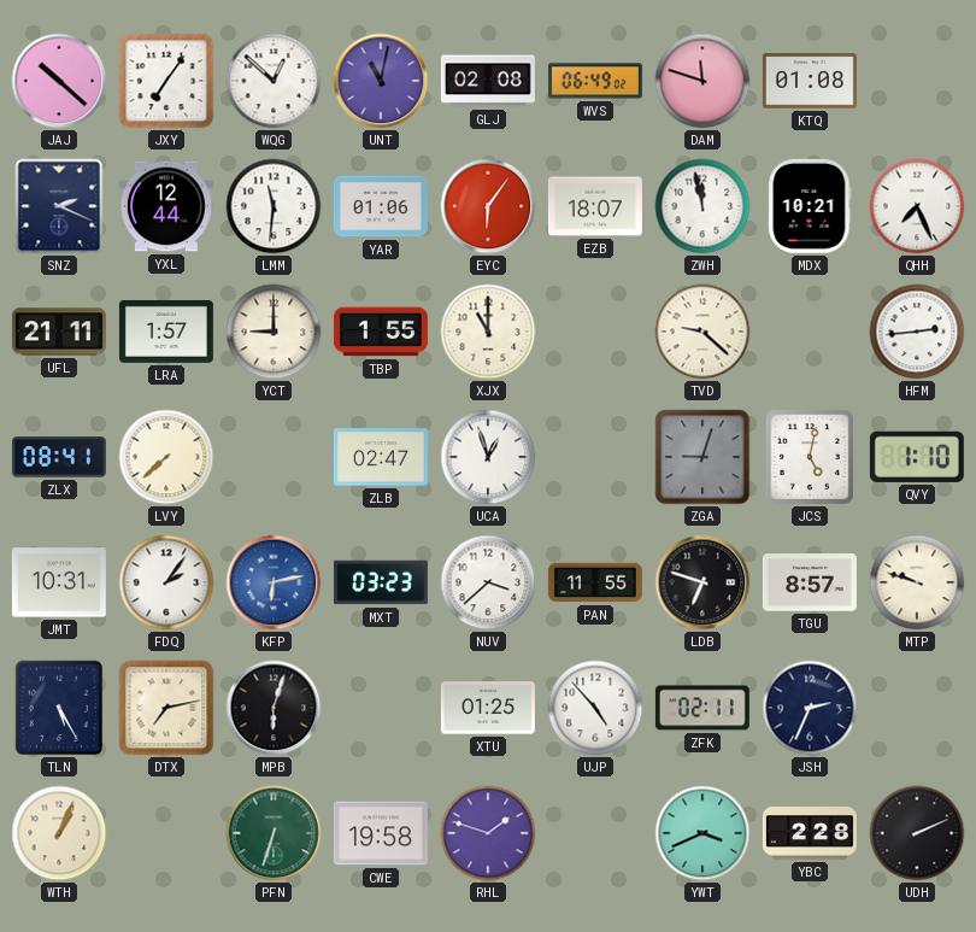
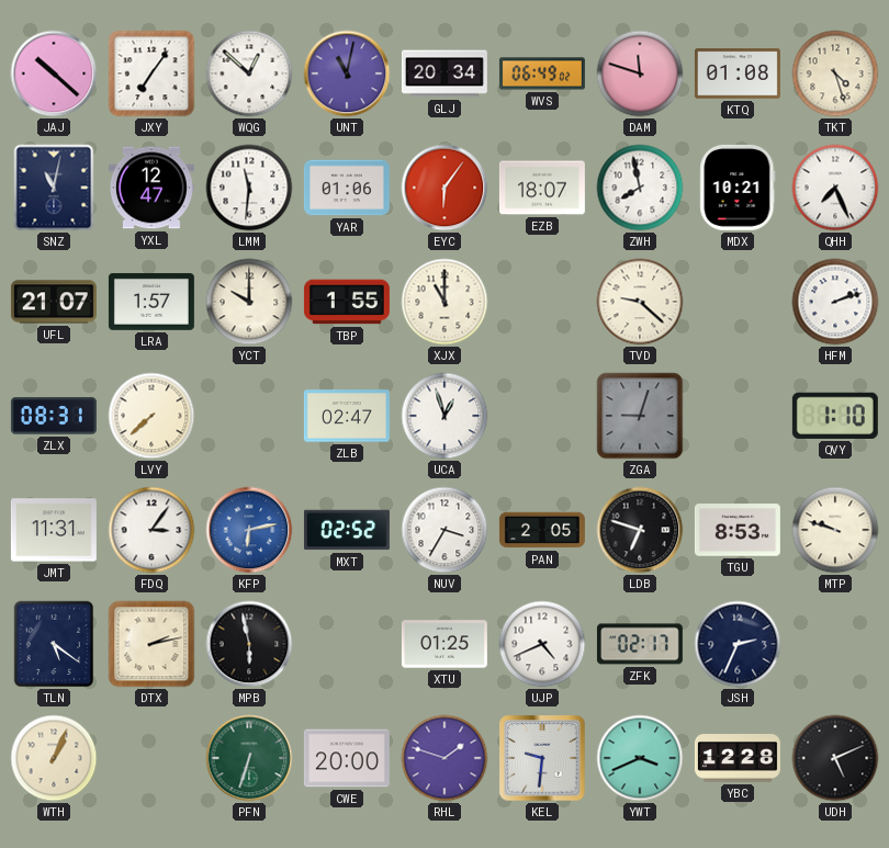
GLJ: 02:08 -> 20:34
TKT: none -> 4:27
SNZ: 2:19 -> 11:02
YXL: 12:44 -> 12:47
ZWH: 11:58 -> 7:58
UFL: 21:11 -> 21:07
YCT: 9:00 -> 10:00
HFM: 2:44 -> 2:12
ZLX: 08:41 -> 08:31
JCS: 5:02 -> none
JMT: 10:31 -> 11:31
FDQ: 2:06 -> 3:06
MXT: 03:23 -> 02:52
NUV: 3:38 -> 3:35
PAN: 11:55 -> 2:05
TGU: 8:57 -> 8:53
TLN: 5:25 -> 5:21
DTX: 7:13 -> 2:13
MPB: 6:03 -> 5:58
UJP: 4:53 -> 4:41
ZFK: 02:11 -> 02:17
CWE: 19:58 -> 20:00
KEL: none -> 9:31
YBC: 2:28 -> 12:28
UDH: 2:11 -> 5:11
